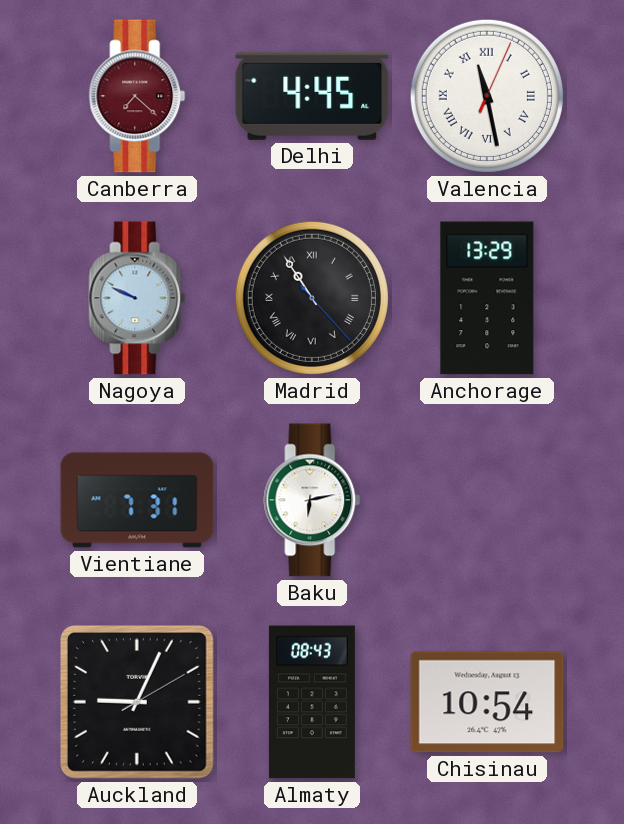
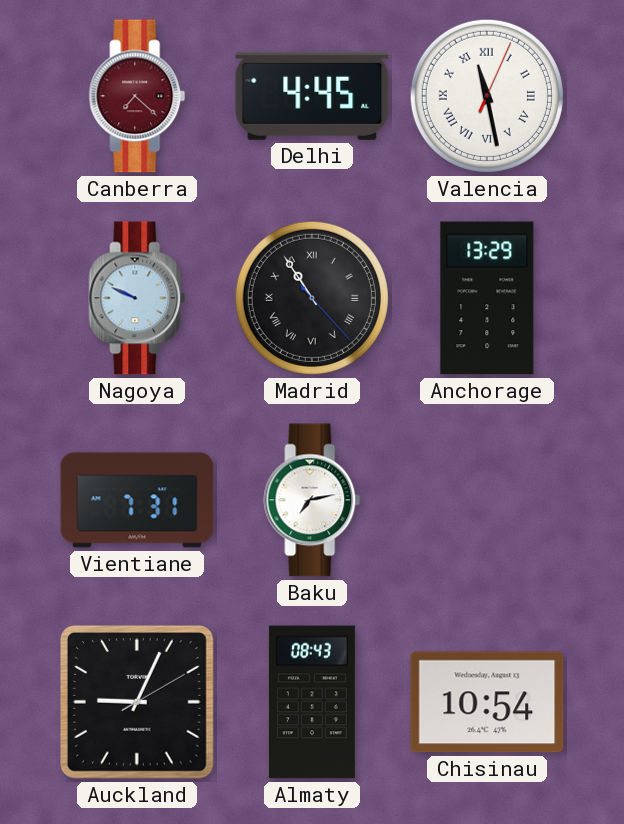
Baku: 6:13 -> 7:13
